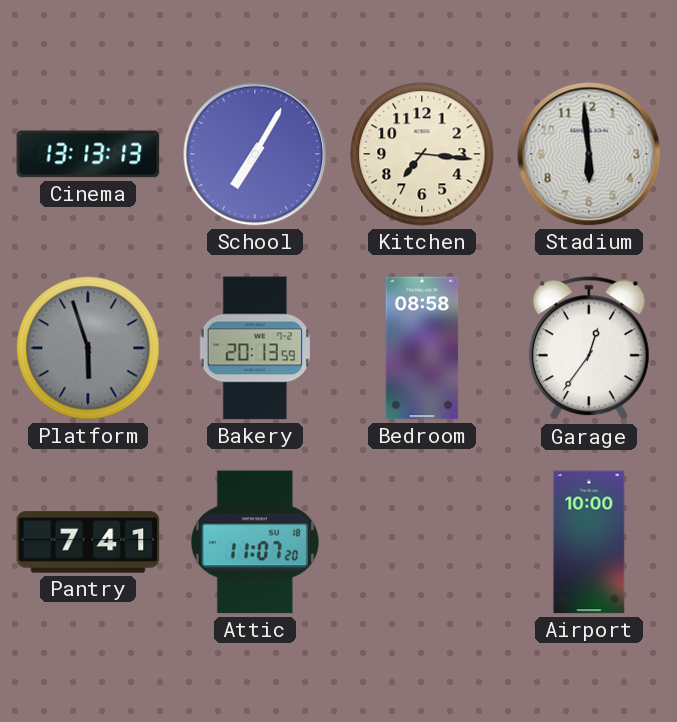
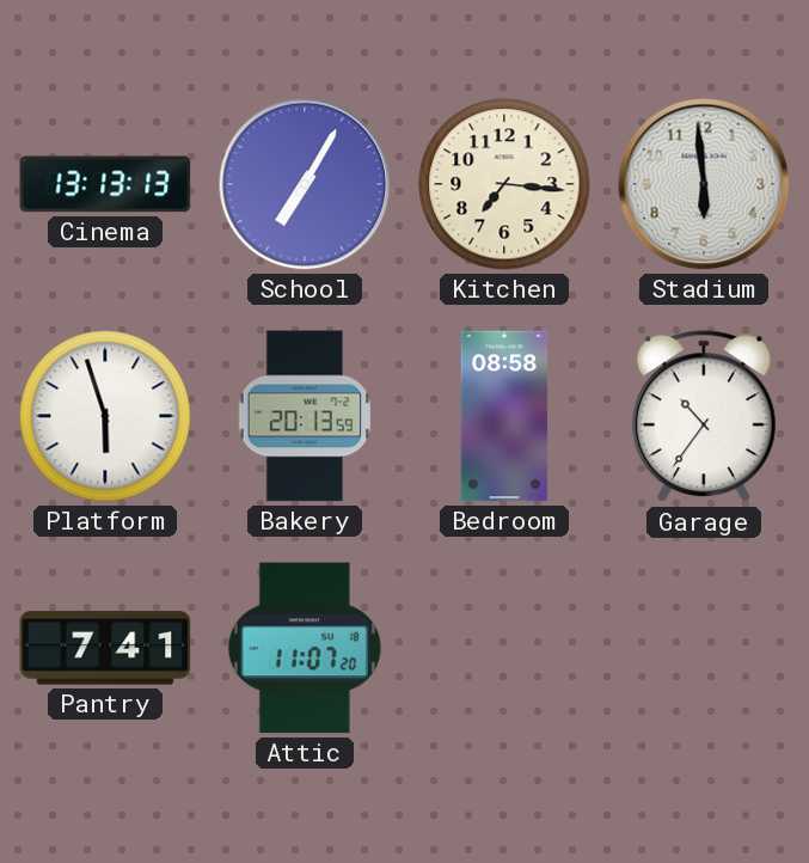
Platform dial: grey -> white
Garage: 12:36 -> 10:36
Airport: 10:00 -> none
